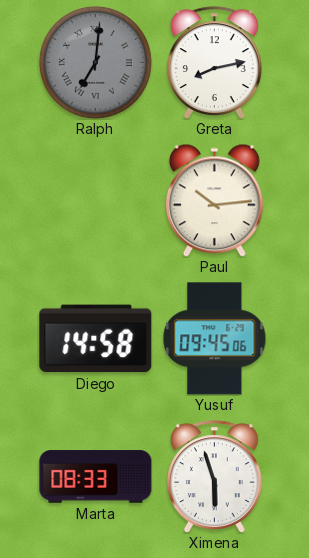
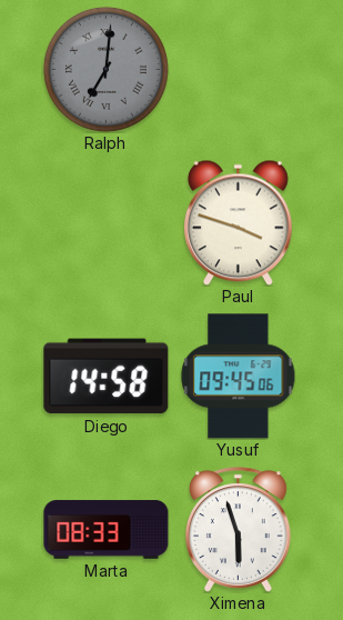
Greta: 8:13 -> none
Paul: 10:14 -> 3:48
